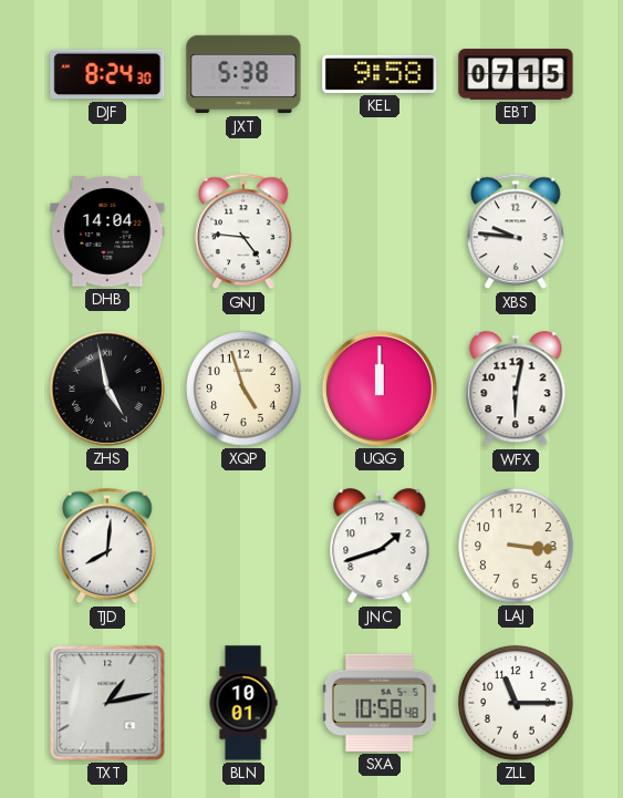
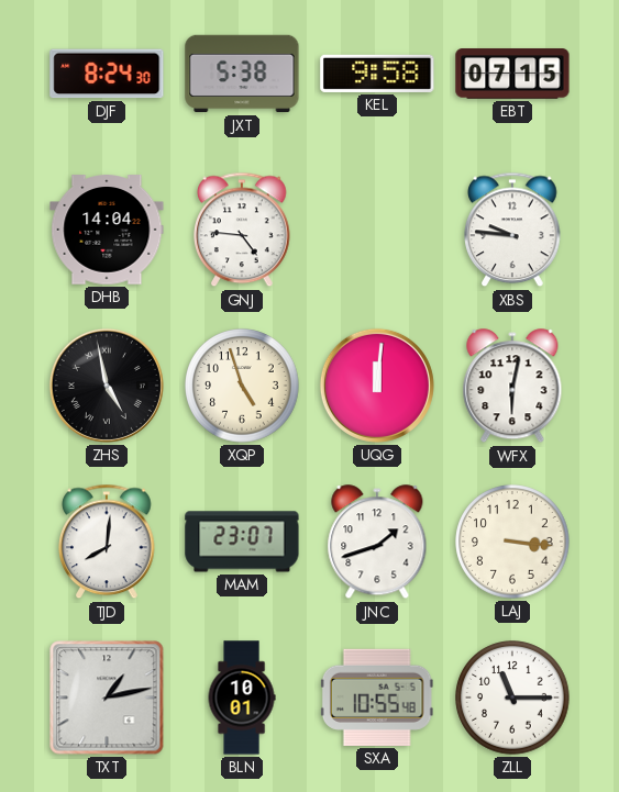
UQG: 12:00 -> 12:01
MAM: none -> 23:07
SXA: 10:58 -> 10:55
